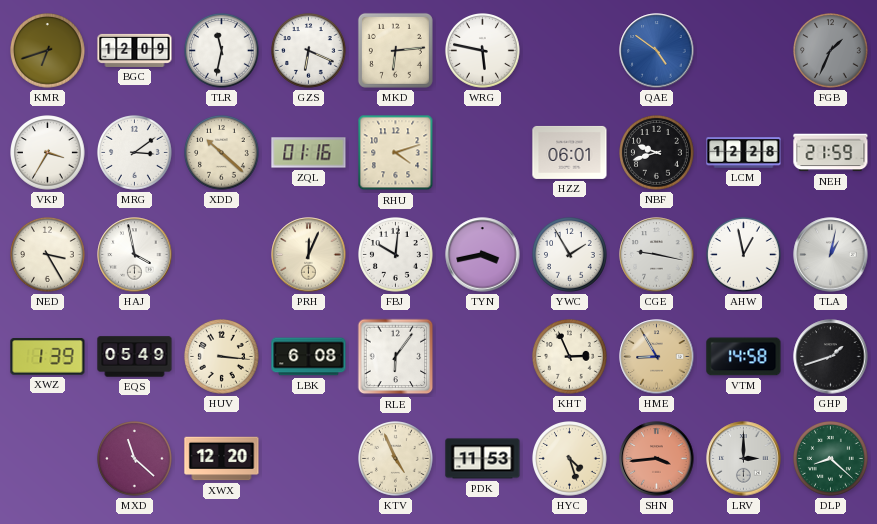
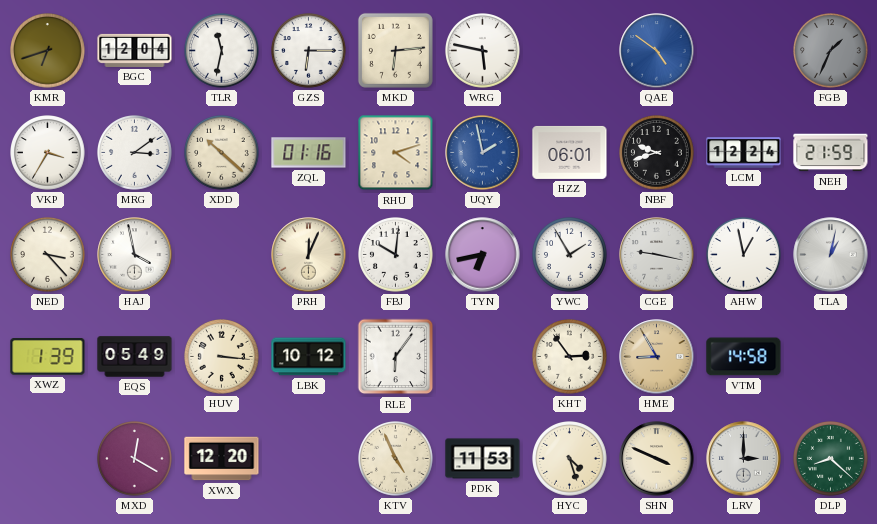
BGC: 12:09 -> 12:04
GZS: 6:19 -> 6:15
UQY: none -> 1:58
LCM: 12:28 -> 12:24
NED: 3:25 -> 3:23
TYN: 3:43 -> 6:43
LBK: 6:08 -> 10:12
KHT: 2:56 -> 2:54
GHP: 1:42 -> none
MXD: 11:22 -> 12:20
SHN: 3:44 -> 3:49
SHN dial: salmon -> cream
